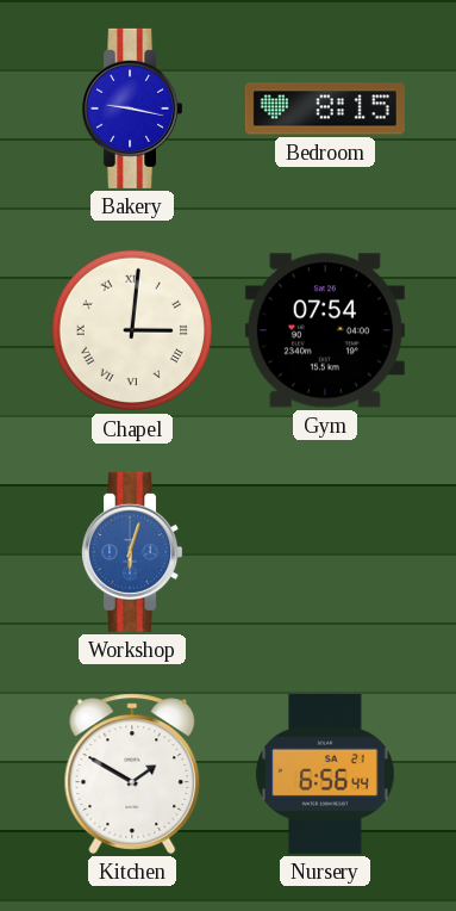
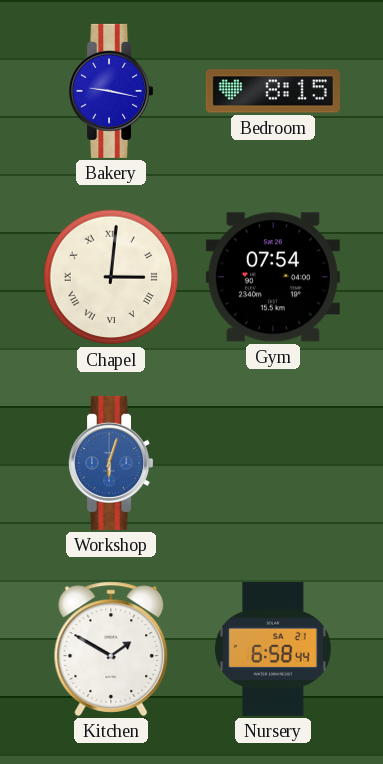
Nursery: 6:56 -> 6:58
